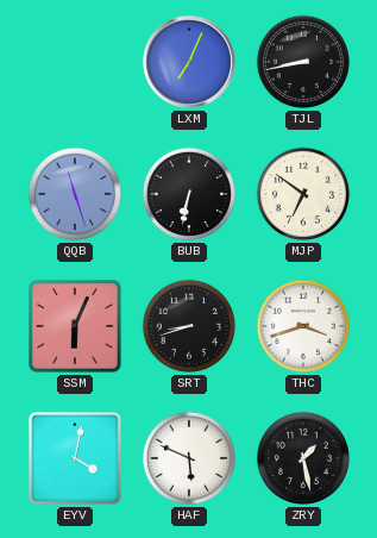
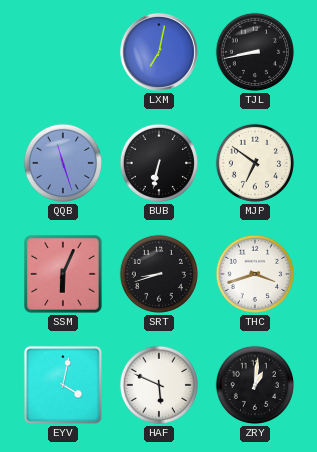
LXM: 7:04 -> 7:02
ZRY: 1:28 -> 1:01
